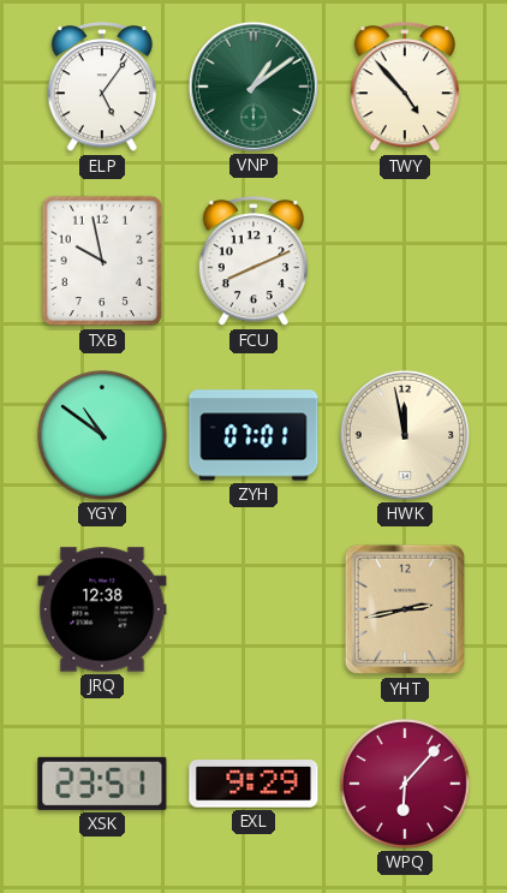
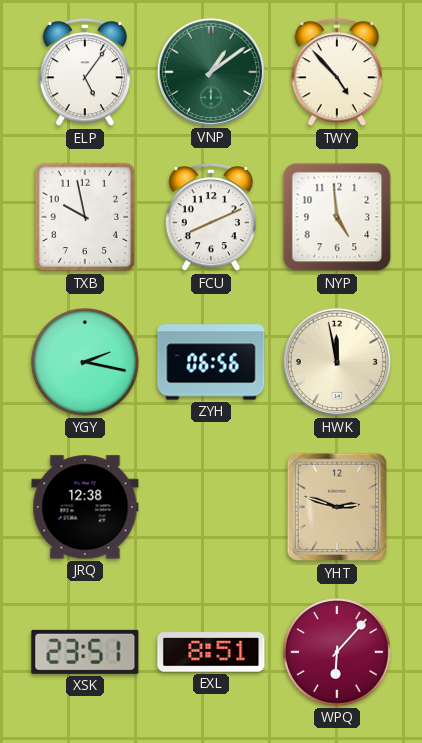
NYP: none -> 4:59
YGY: 10:51 -> 2:17
ZYH: 07:01 -> 06:56
YHT: 2:43 -> 2:48
EXL: 9:29 -> 8:51
